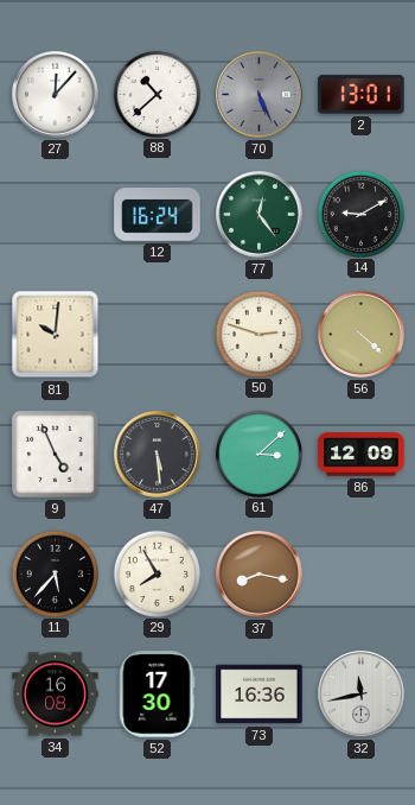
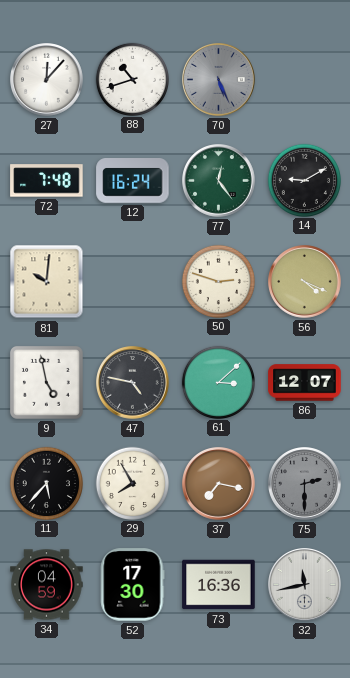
88: 10:38 -> 10:42
2: 13:01 -> none
72: none -> 7:48
56: 4:22 -> 4:19
9: 4:56 -> 4:58
47: 5:29 -> 4:47
86: 12:09 -> 12:07
37: 8:17 -> 7:17
75: none -> 2:30
34: 16:08 -> 04:59
